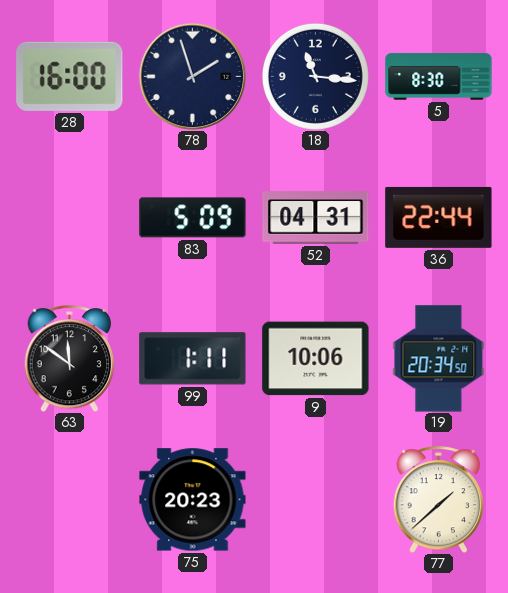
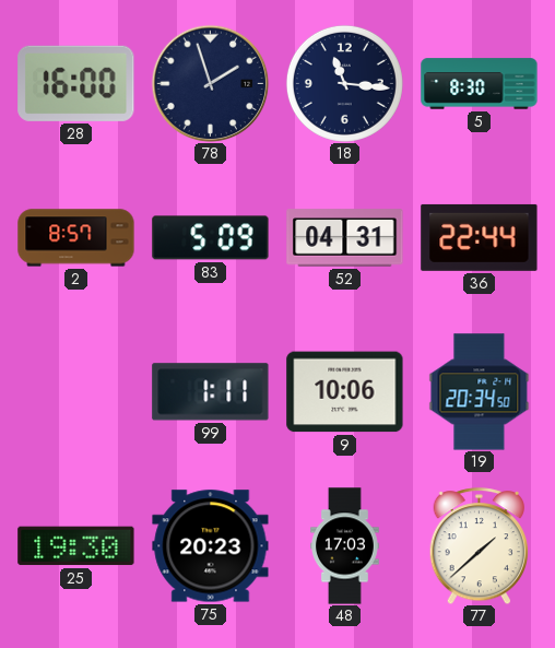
2: none -> 8:57
63: 11:51 -> none
25: none -> 19:30
48: none -> 17:03
